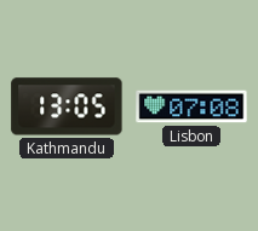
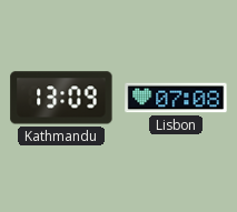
Kathmandu: 13:05 -> 13:09
